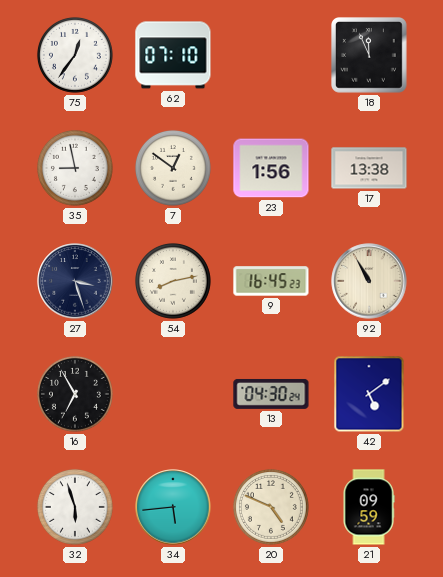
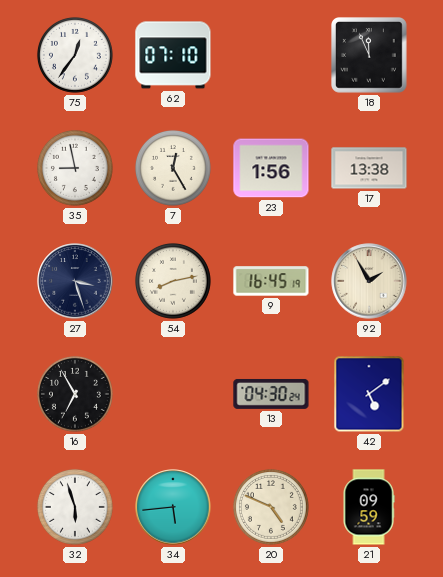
7: 12:51 -> 12:25
9: 16:45:23 -> 16:45:19
92: 10:55 -> 1:55
